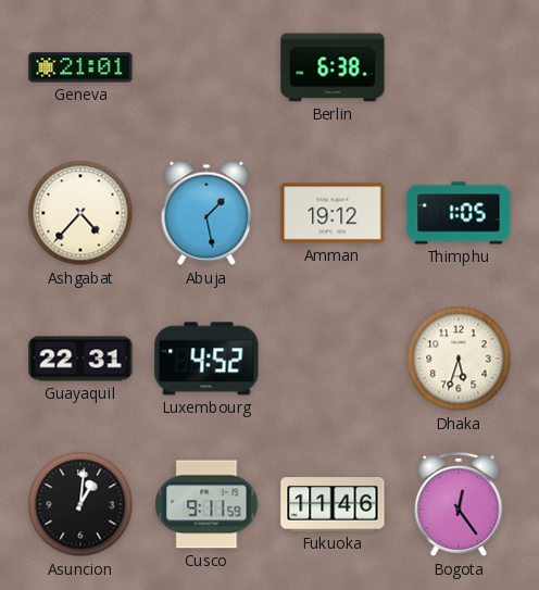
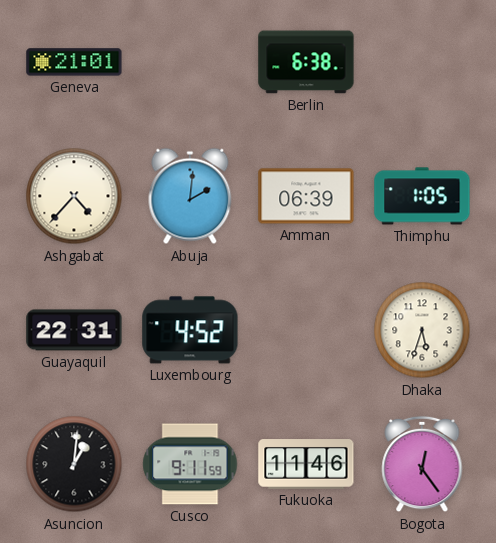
Abuja: 1:28 -> 2:01
Amman: 19:12 -> 06:39
